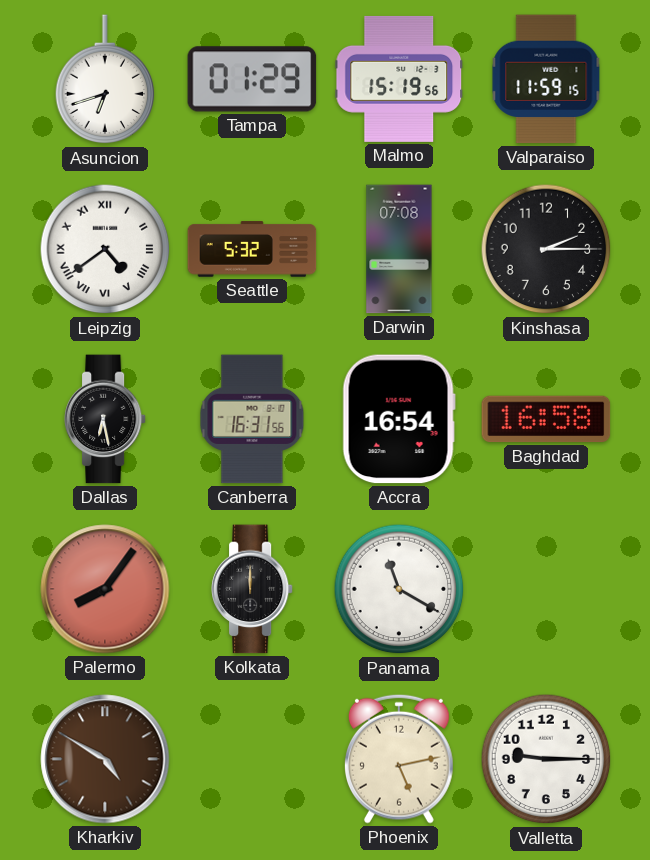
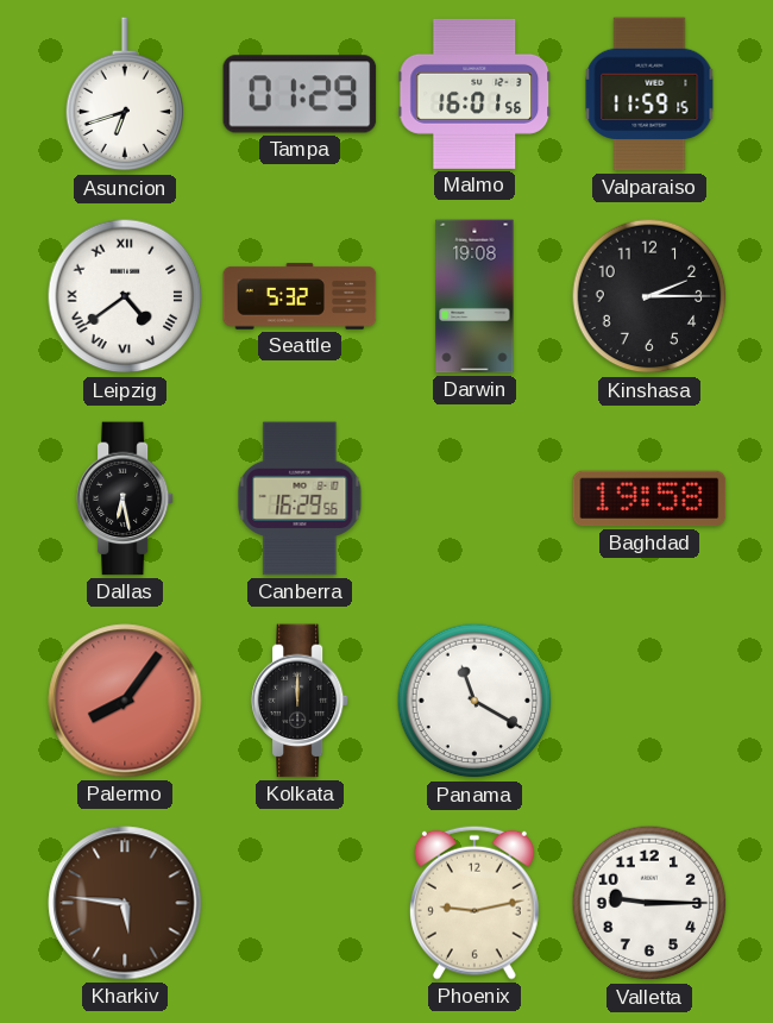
Malmo: 15:19 -> 16:01
Darwin: 07:08 -> 19:08
Canberra: 16:31 -> 16:29
Accra: 16:54 -> none
Baghdad: 16:58 -> 19:58
Kharkiv: 4:50 -> 5:46
Phoenix: 5:13 -> 9:13
